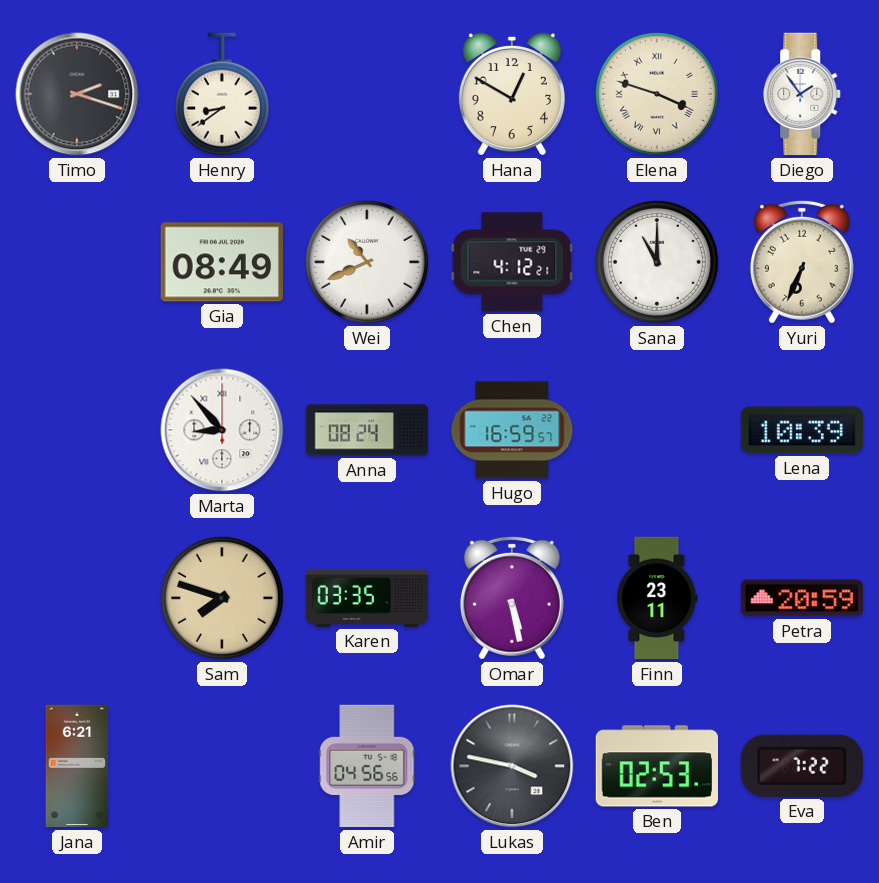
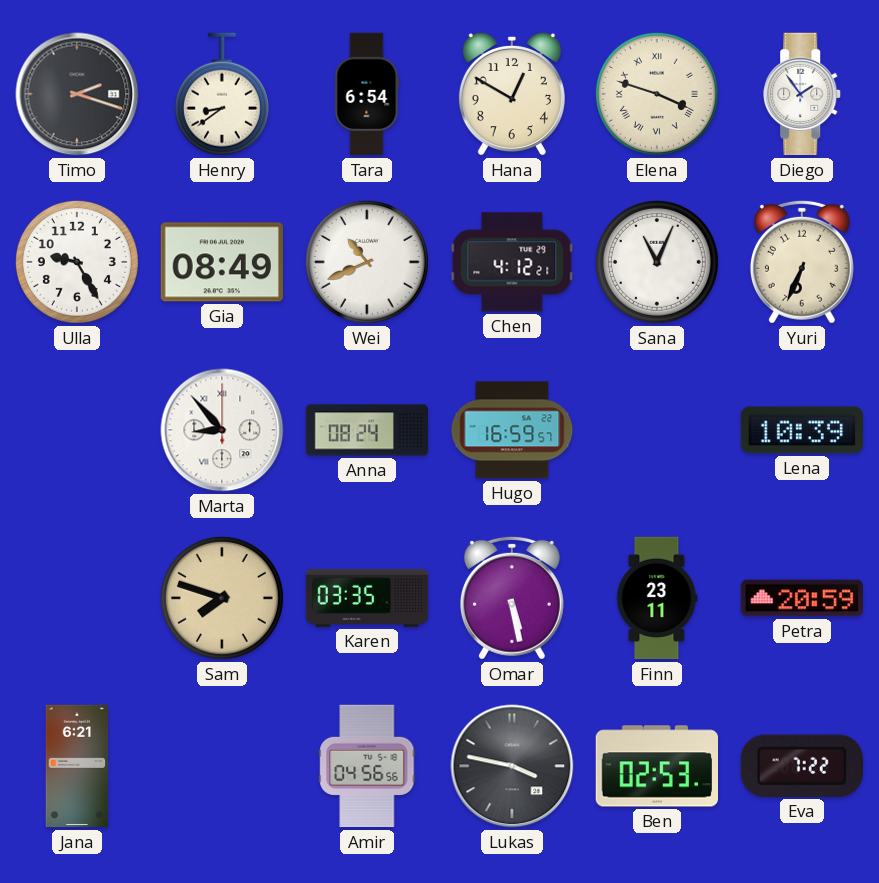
Tara: none -> 6:54
Ulla: none -> 9:25
Sana: 11:00 -> 11:04
